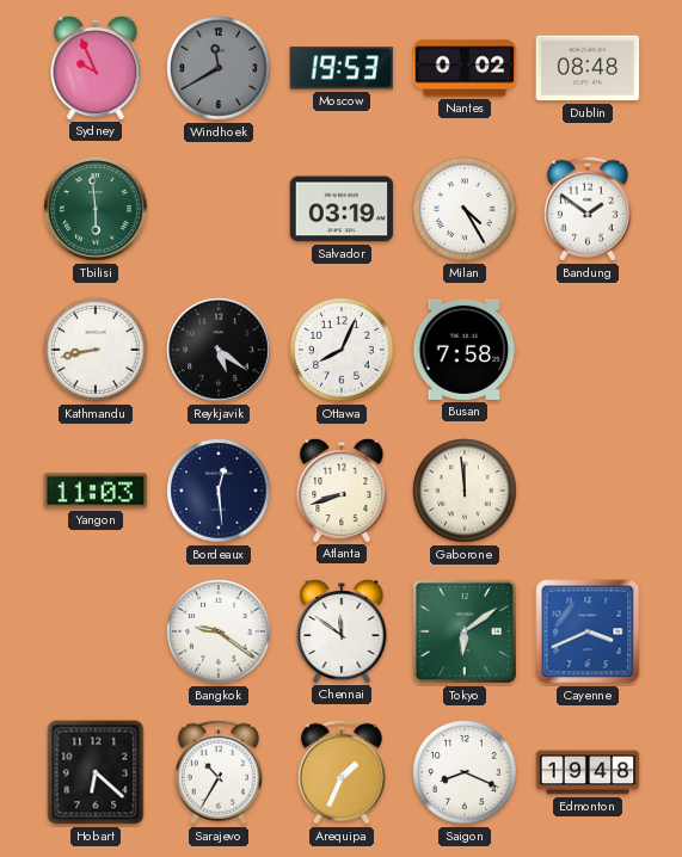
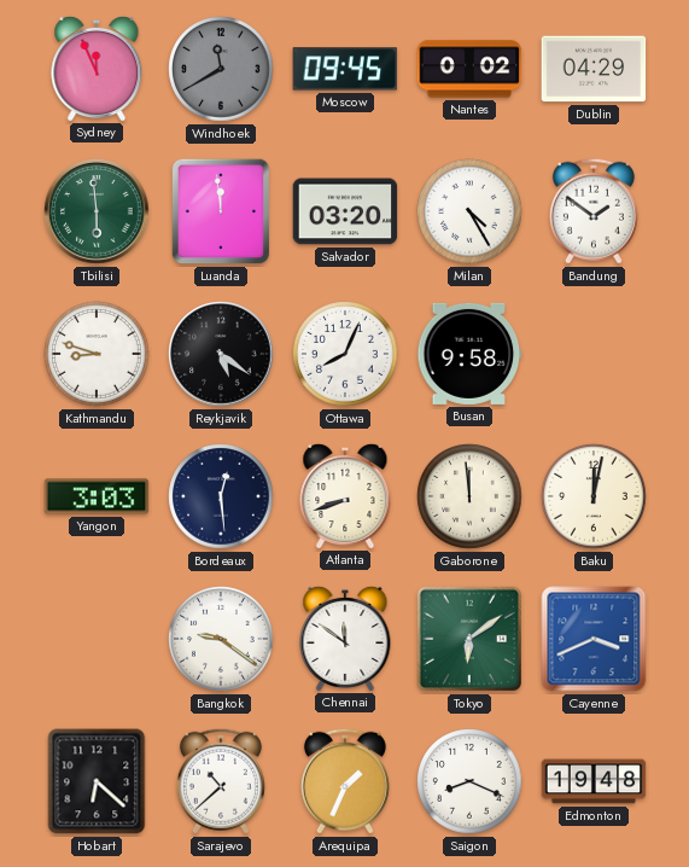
Sydney: 9:56 -> 11:56
Moscow: 19:53 -> 09:45
Dublin: 08:48 -> 04:29
Luanda: none -> 11:59
Salvador: 03:19 -> 03:20
Kathmandu: 8:43 -> 8:48
Busan: 7:58 -> 9:58
Yangon: 11:03 -> 3:03
Baku: none -> 12:02
Sarajevo: 10:35 -> 10:38
